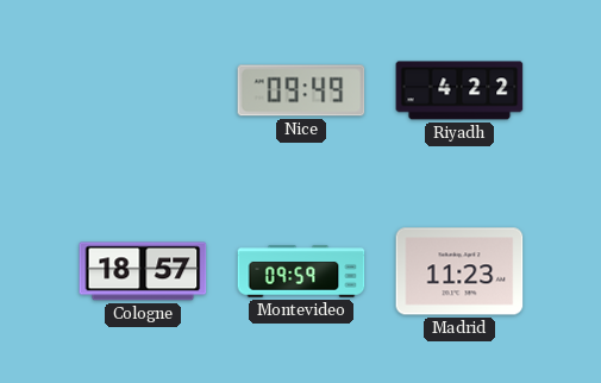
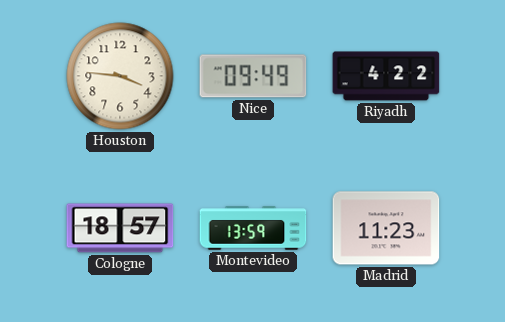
Houston: none -> 3:46
Montevideo: 09:59 -> 13:59
